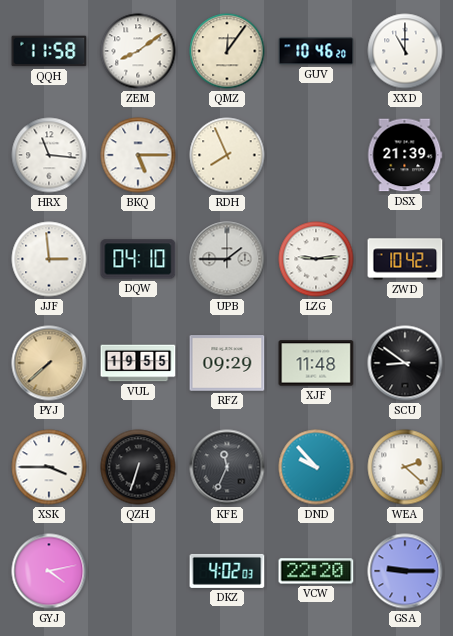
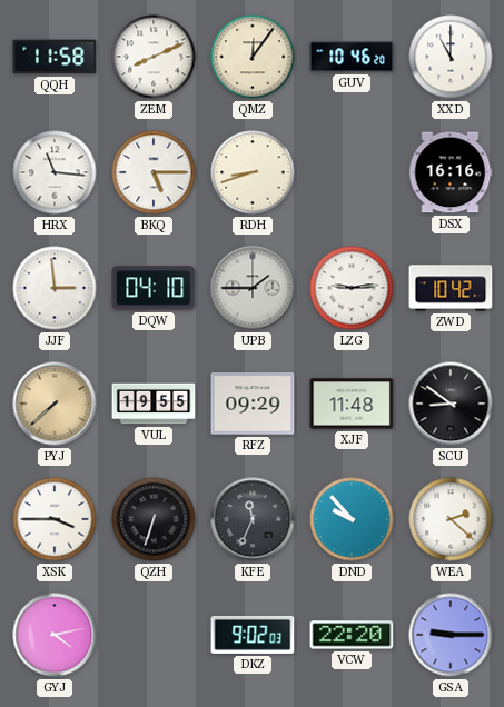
ZEM: 8:09 -> 8:11
RDH: 7:56 -> 8:42
DSX: 21:39 -> 16:16
DKZ: 4:02 -> 9:02
